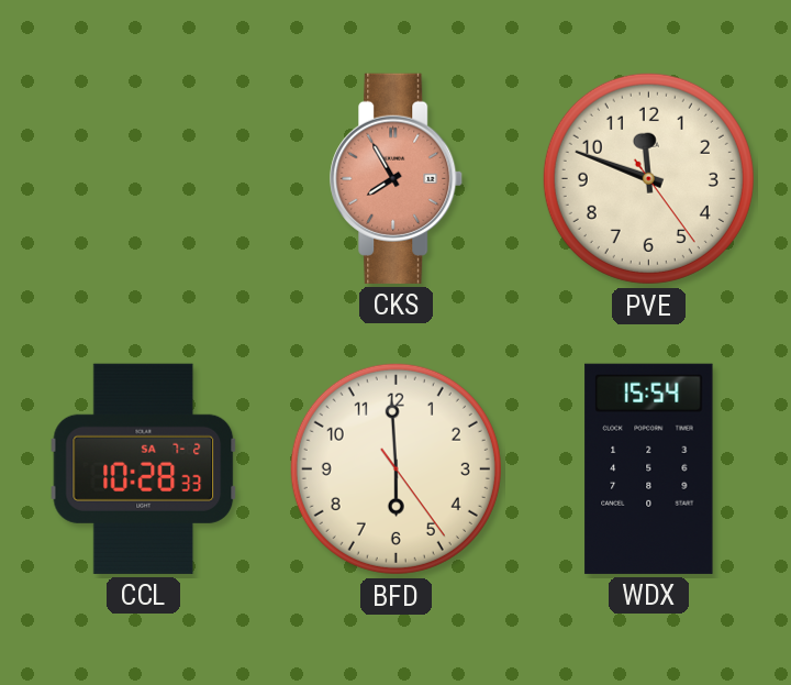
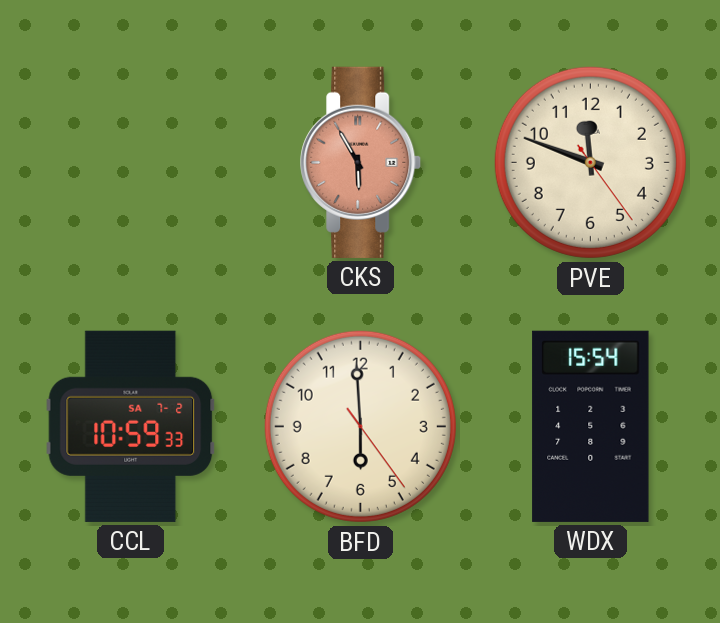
CKS: 7:55 -> 5:55
CCL: 10:28 -> 10:59
